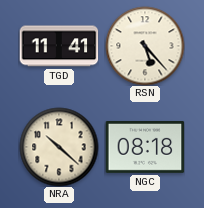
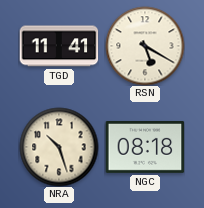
RSN: 5:23 -> 5:20
NRA: 10:22 -> 10:27
